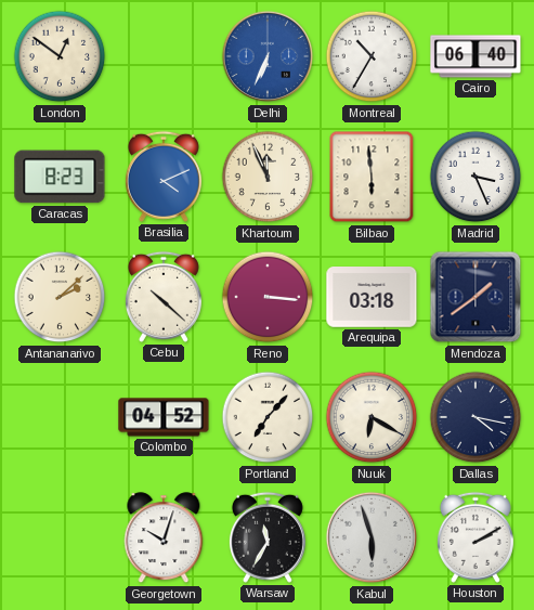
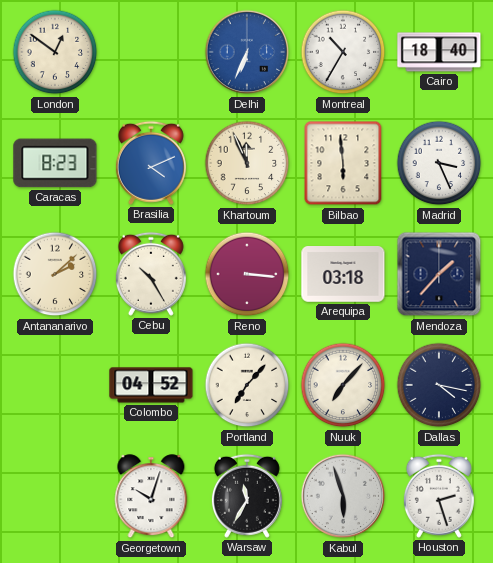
Cairo: 06:40 -> 18:40
Cebu: 10:22 -> 10:25
Mendoza: 1:39 -> 1:37
Nuuk: 6:20 -> 7:07
Houston: 2:10 -> 2:27
